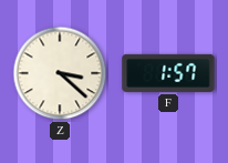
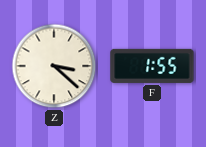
F: 1:57 -> 1:55
